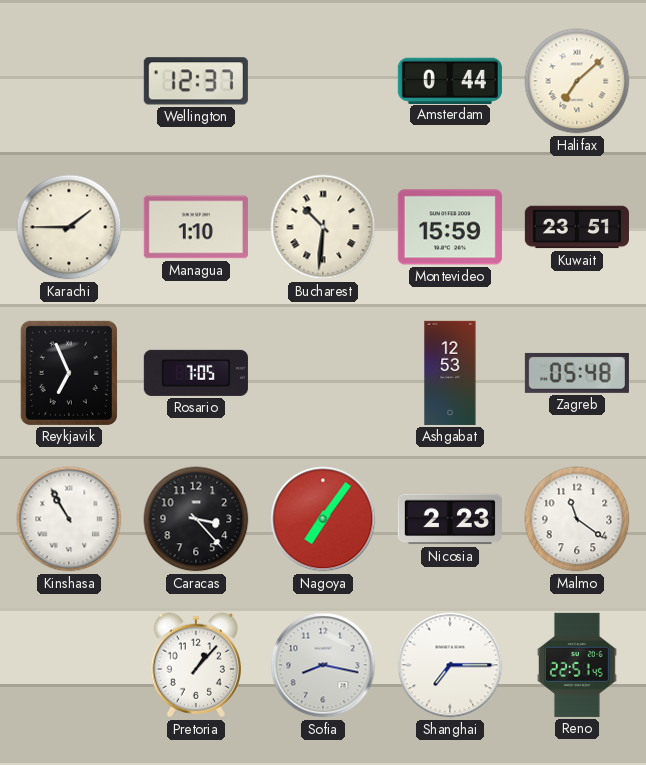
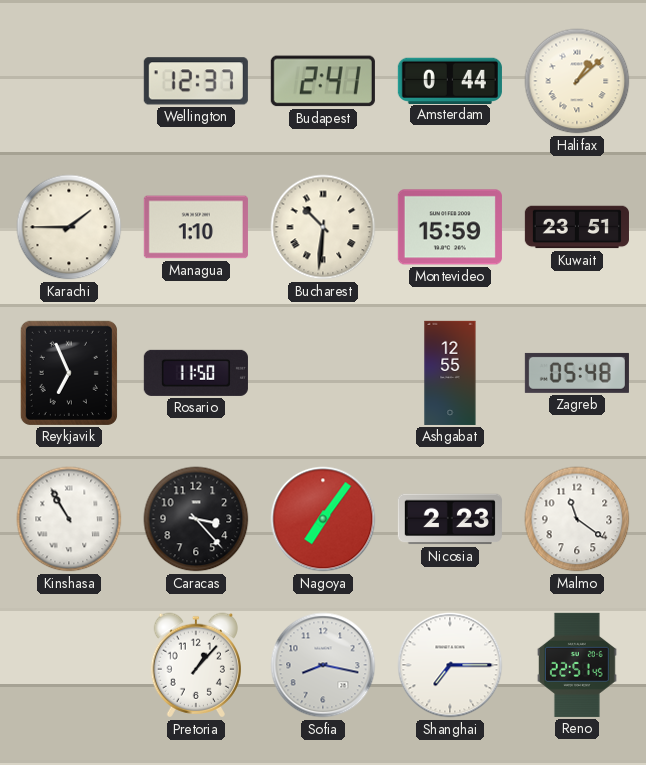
Budapest: none -> 2:41
Halifax: 7:08 -> 1:08
Rosario: 7:05 -> 11:50
Ashgabat: 12:53 -> 12:55
